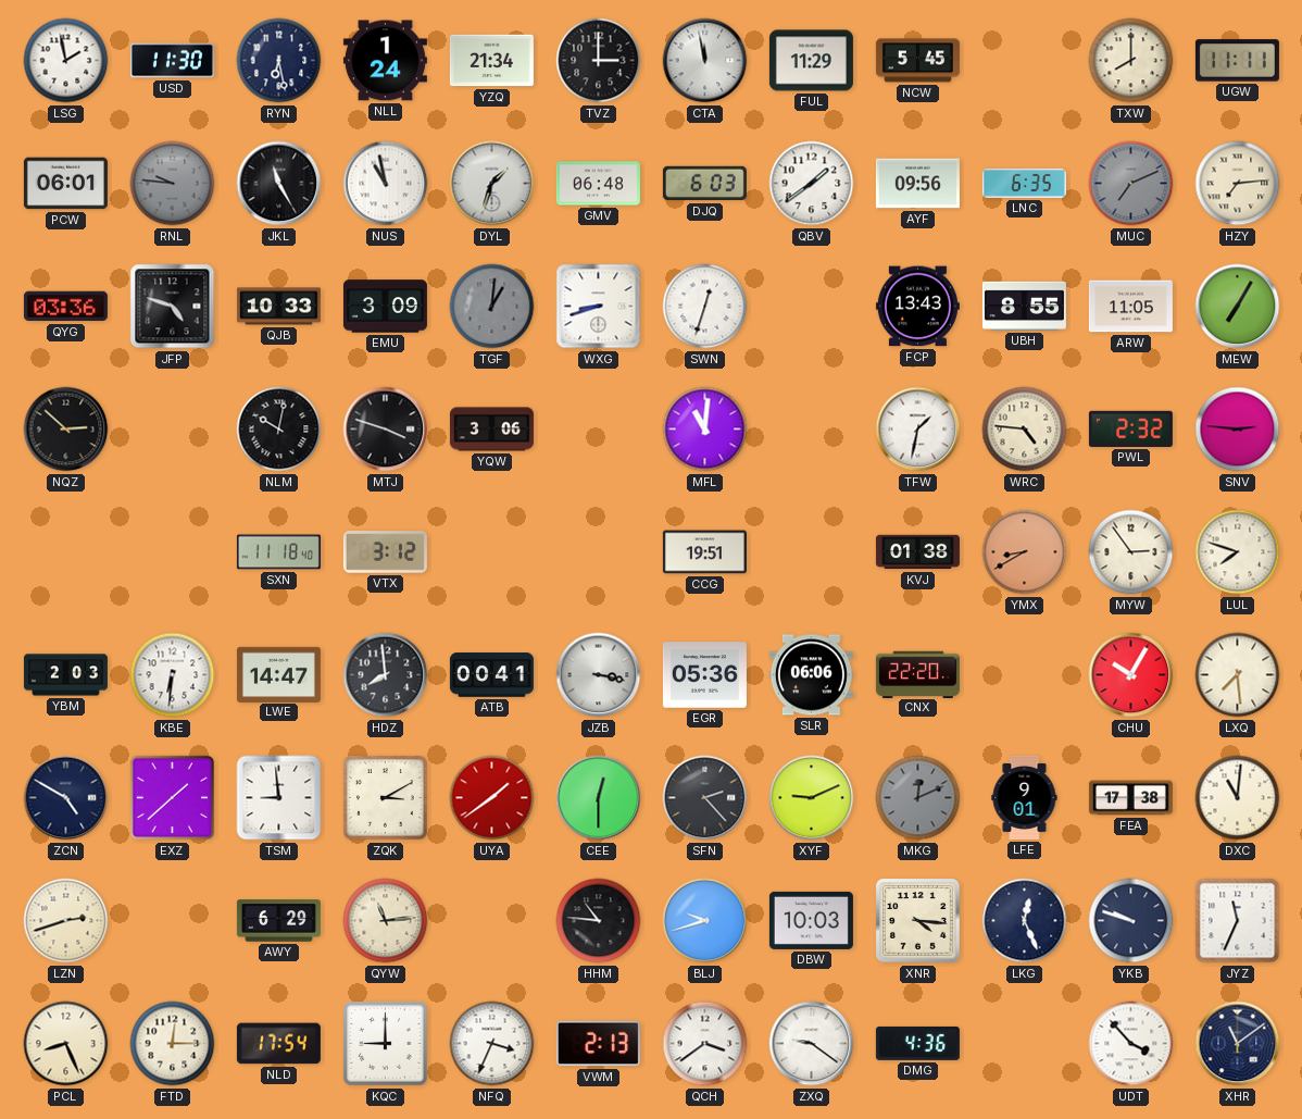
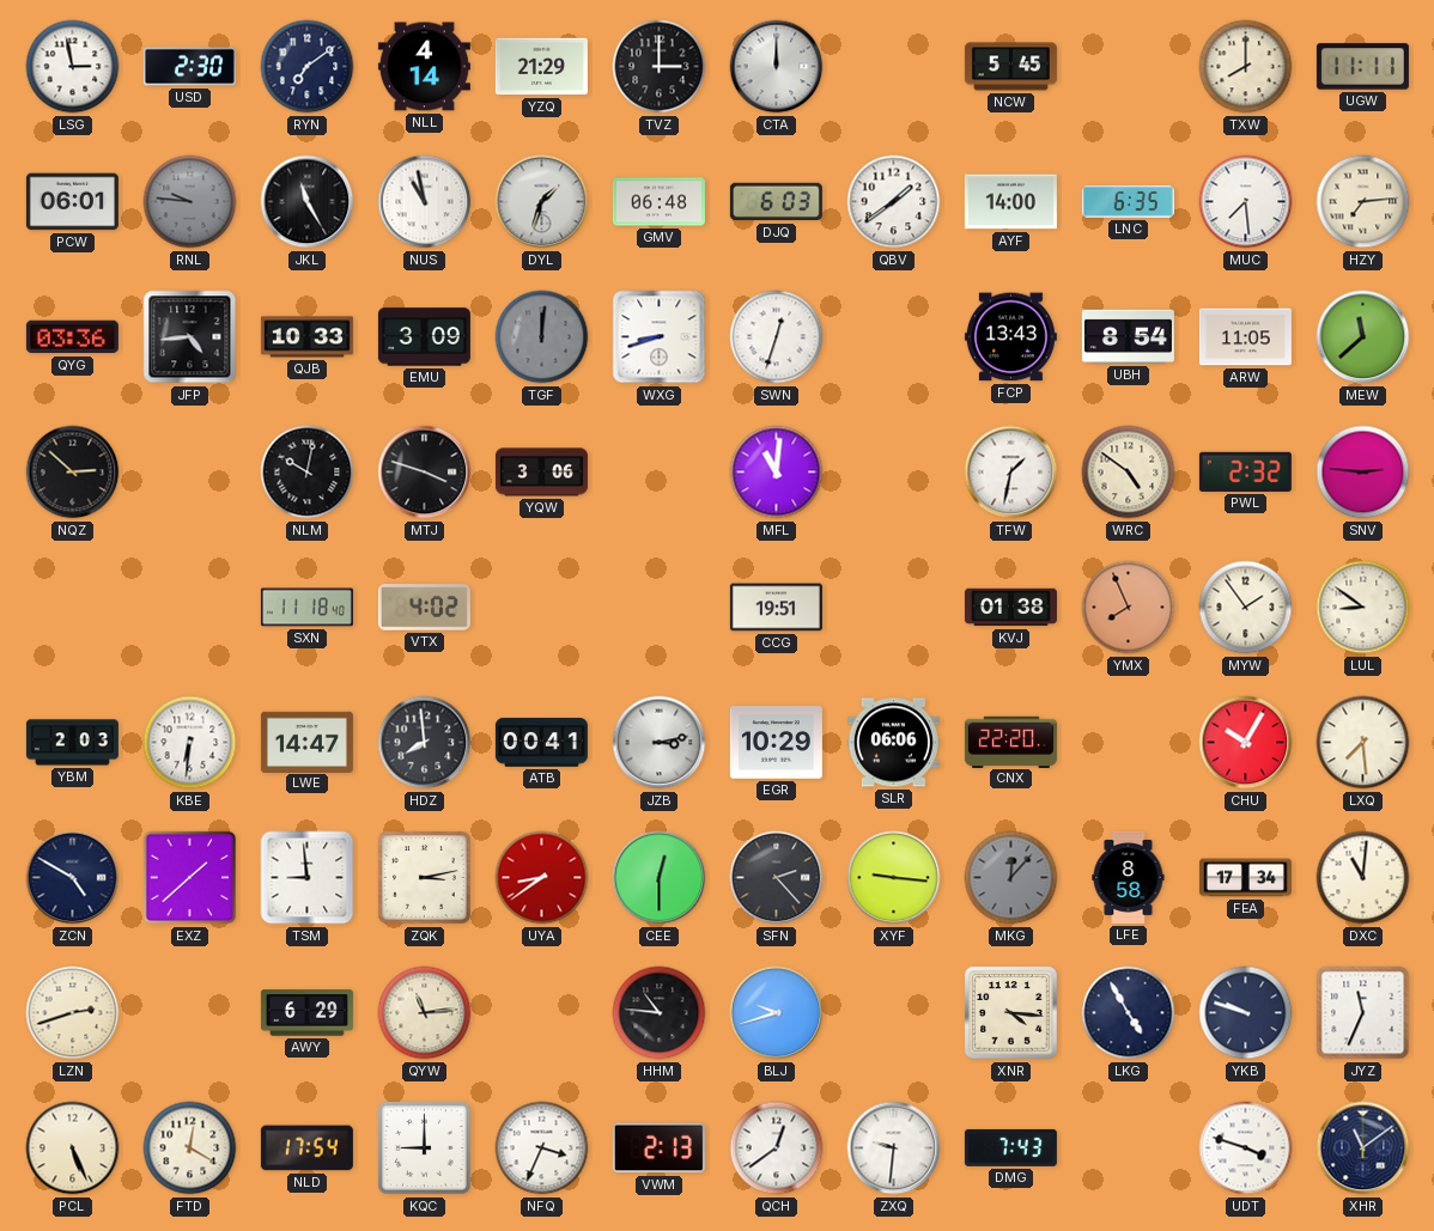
LSG: 1:58 -> 2:58
USD: 11:30 -> 2:30
RYN: 6:28 -> 7:09
NLL: 1:24 -> 4:14
YZQ: 21:34 -> 21:29
CTA: 11:58 -> 12:00
FUL: 11:29 -> none
AYF: 09:56 -> 14:00
MUC: 7:11 -> 7:29
MUC dial: grey -> white
JFP: 4:48 -> 4:44
TGF: 1:01 -> 12:01
UBH: 8:55 -> 8:54
MEW: 7:05 -> 11:38
WRC: 4:46 -> 4:51
VTX: 3:12 -> 4:02
YMX: 8:40 -> 7:56
MYW: 2:54 -> 1:54
LUL: 7:48 -> 8:51
JZB: 3:17 -> 3:13
EGR: 05:36 -> 10:29
ZQK: 3:10 -> 3:13
UYA: 1:39 -> 8:39
XYF: 9:11 -> 9:16
MKG: 12:11 -> 12:07
LFE: 9:01 -> 8:58
FEA: 17:38 -> 17:34
DBW: 10:03 -> none
LKG: 12:26 -> 4:55
PCL: 8:26 -> 5:26
FTD: 12:15 -> 12:20
QCH: 3:39 -> 12:39
ZXQ: 9:21 -> 9:31
DMG: 4:36 -> 7:43
UDT: 3:53 -> 3:48
